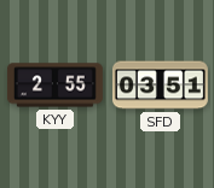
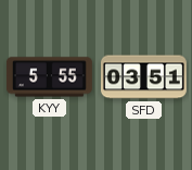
KYY: 2:55 -> 5:55
